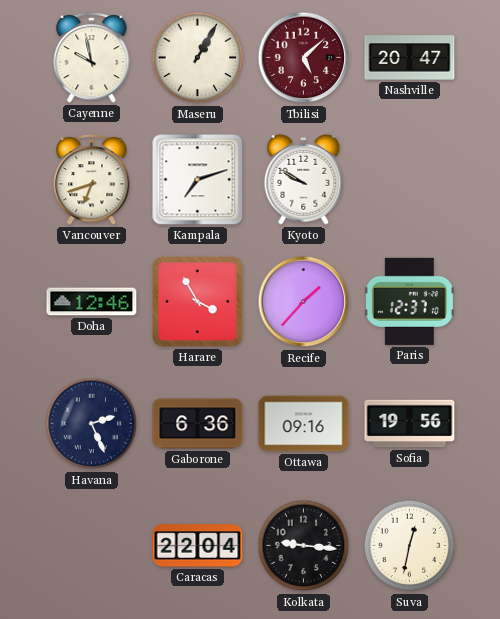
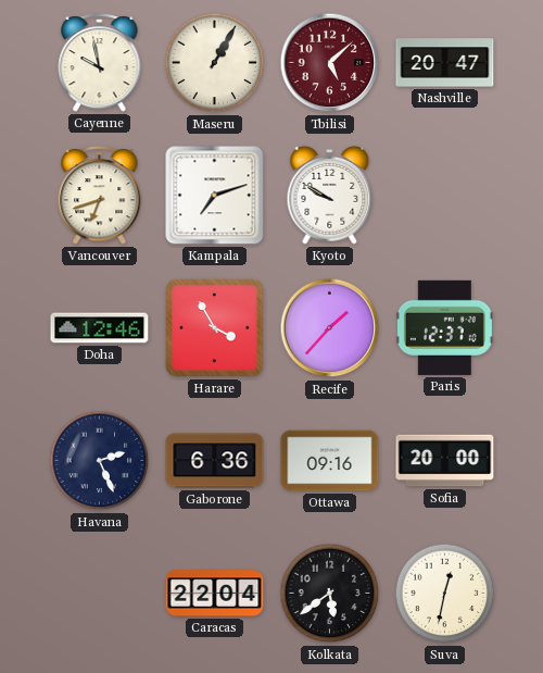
Sofia: 19:56 -> 20:00
Kolkata: 9:16 -> 5:39
